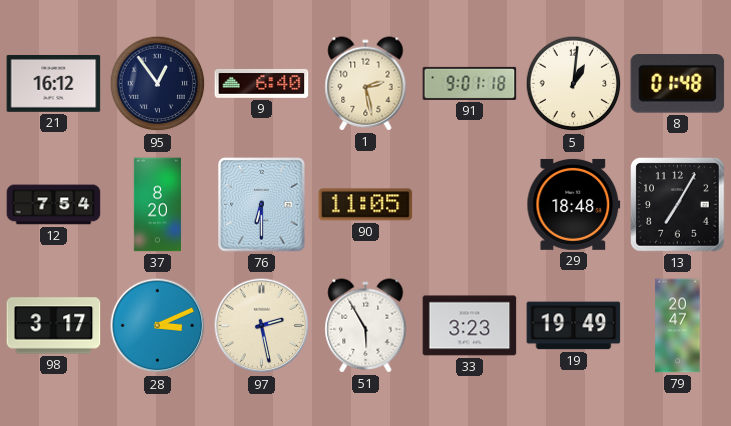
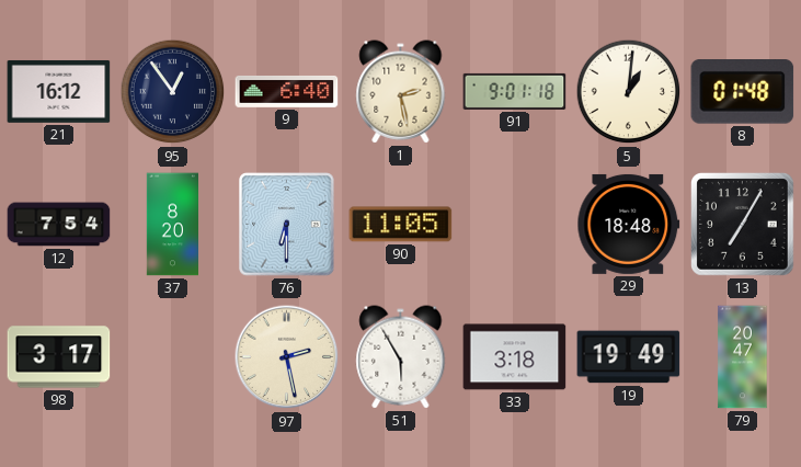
28: 3:11 -> none
33: 3:23 -> 3:18
